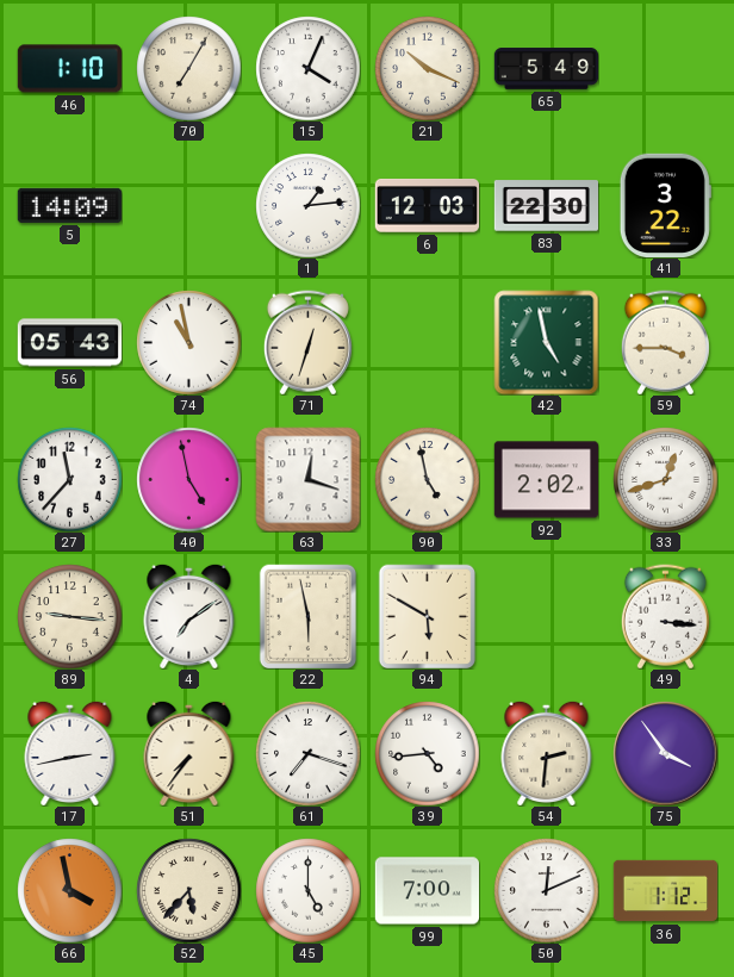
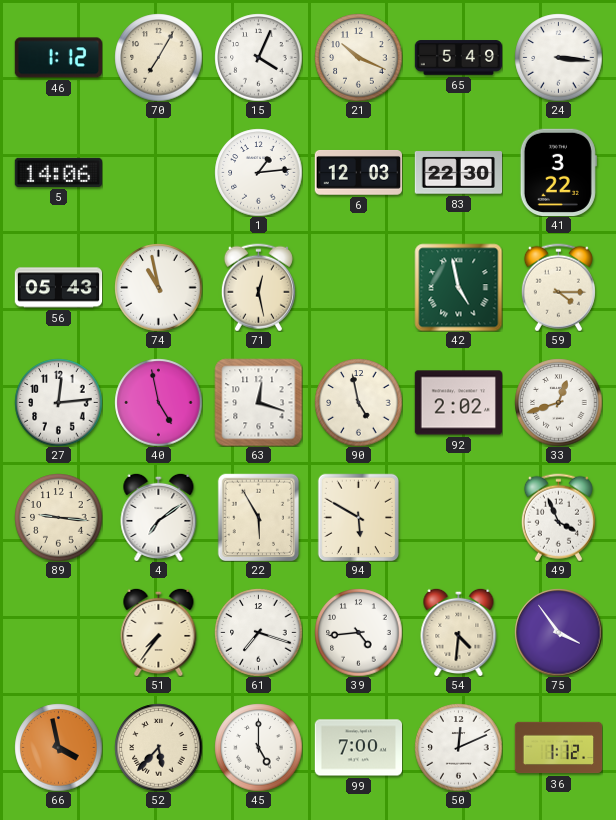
46: 1:10 -> 1:12
24: none -> 3:16
5: 14:09 -> 14:06
71: 12:33 -> 12:28
59: 3:45 -> 4:15
27: 11:37 -> 12:14
22: 5:58 -> 5:55
49: 3:16 -> 3:56
17: 2:43 -> none
54: 2:31 -> 4:31
